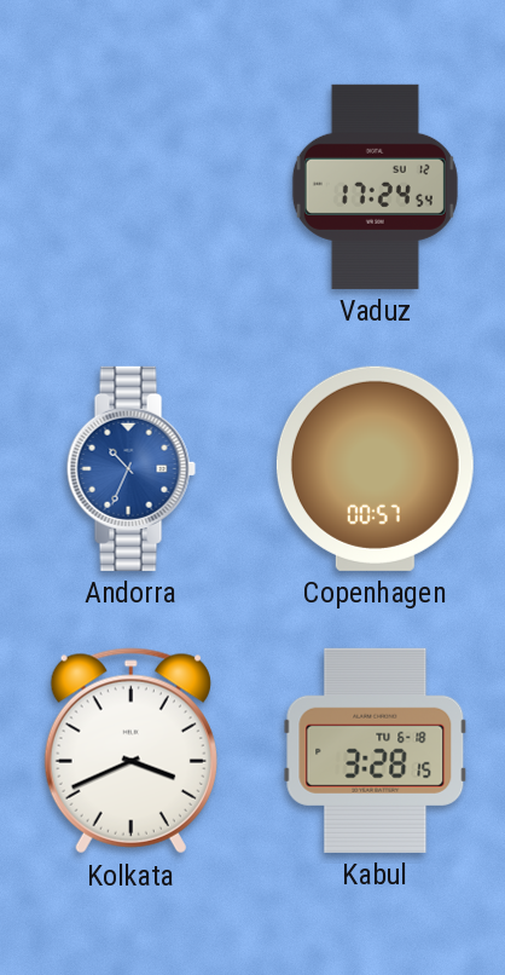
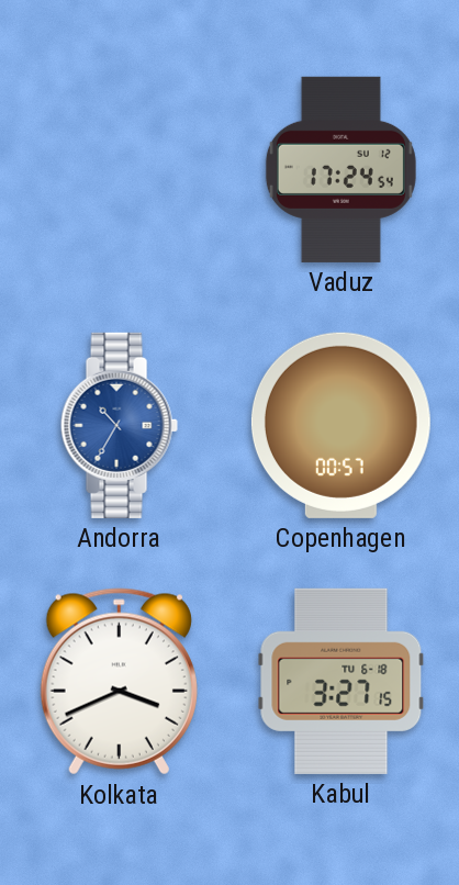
Andorra: 10:34 -> 10:35
Kabul: 3:28 -> 3:27
